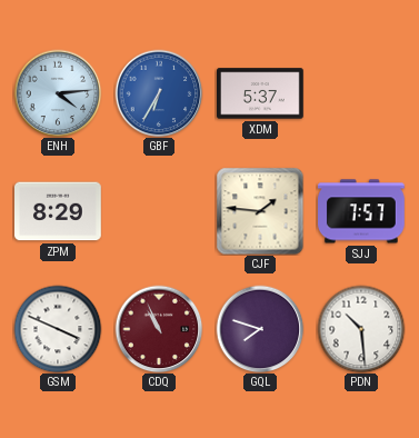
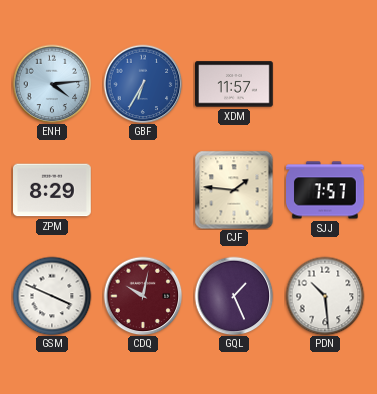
XDM: 5:37 -> 11:57
CDQ: 10:56 -> 10:02
GQL: 7:48 -> 1:26
